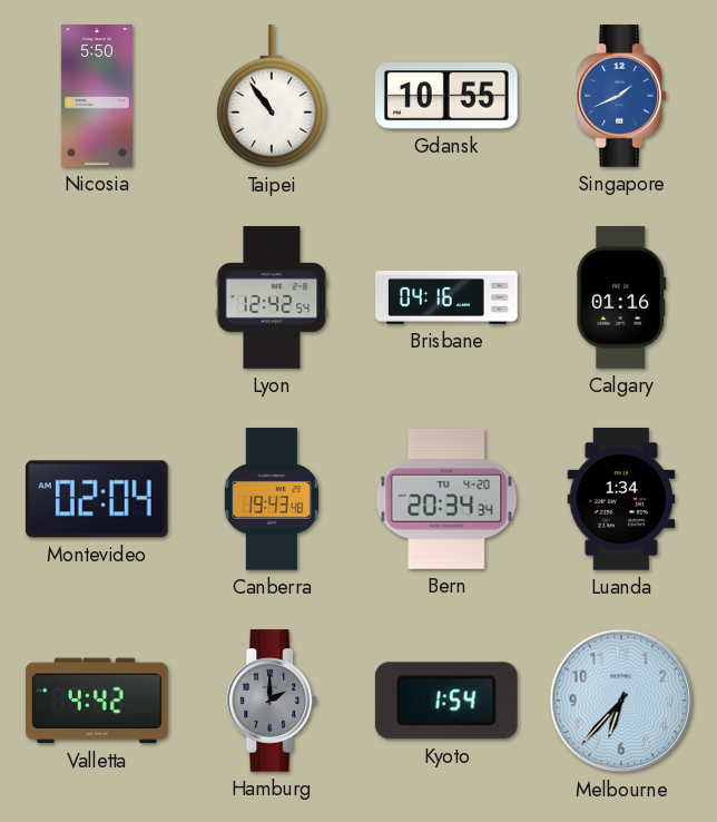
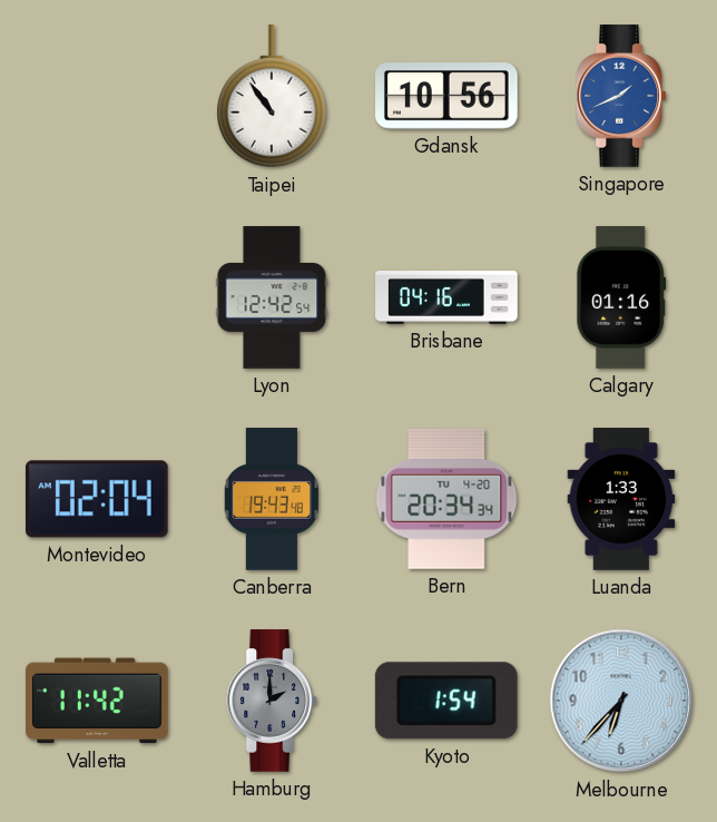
Nicosia: 5:50 -> none
Gdansk: 10:55 -> 10:56
Luanda: 1:34 -> 1:33
Valletta: 4:42 -> 11:42
